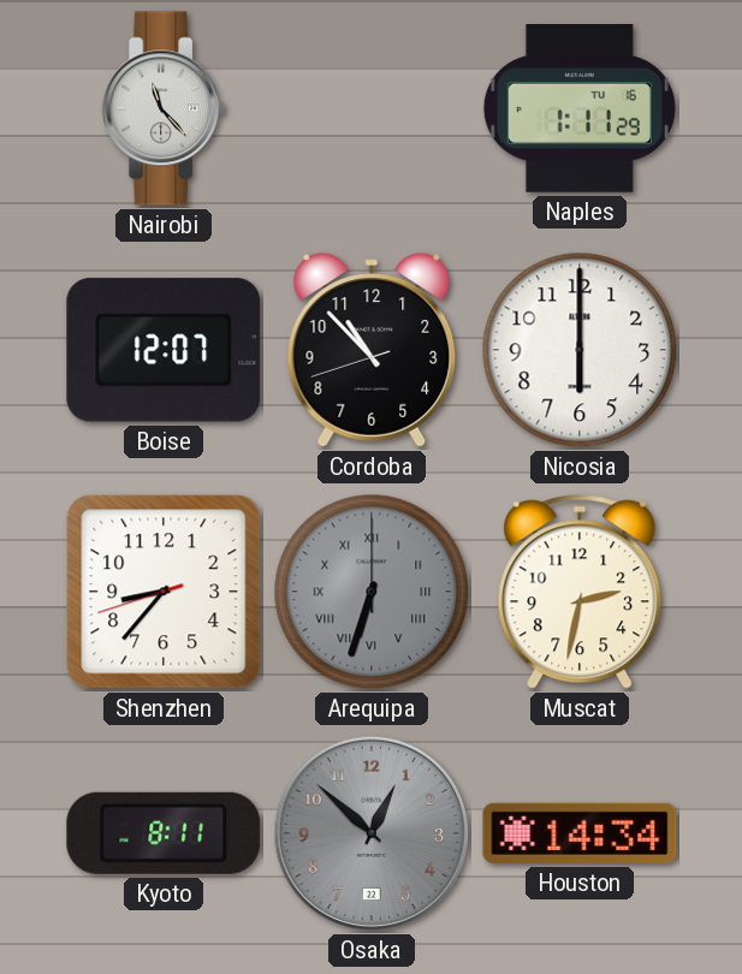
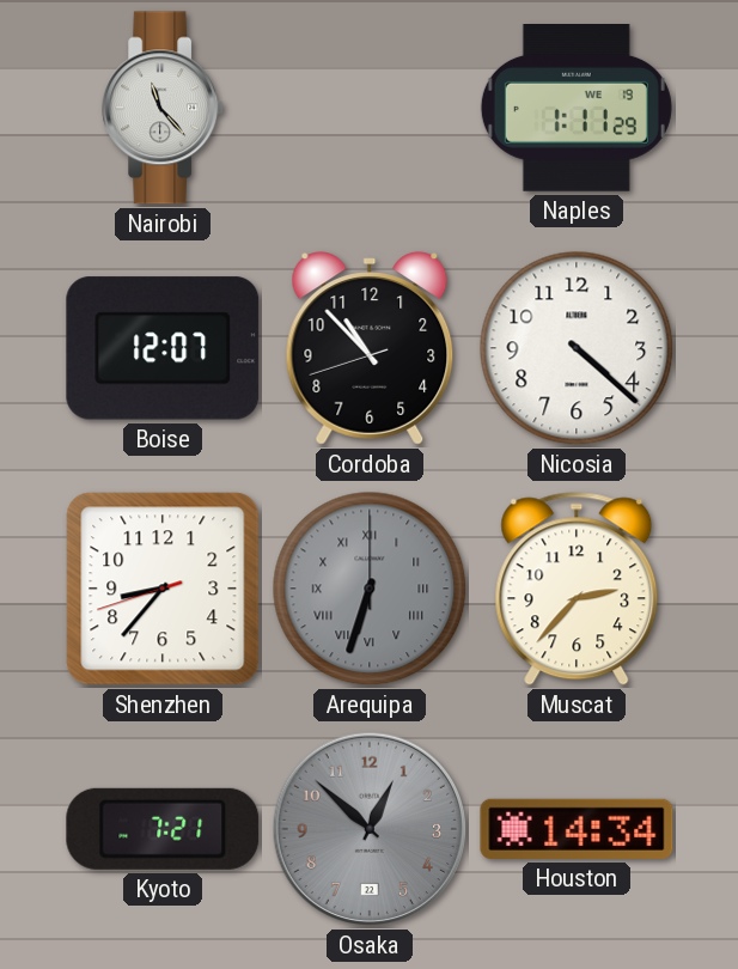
Naples date: TU 16 -> WE 19
Nicosia: 6:00 -> 4:22
Muscat: 2:32 -> 2:37
Kyoto: 8:11 -> 7:21
